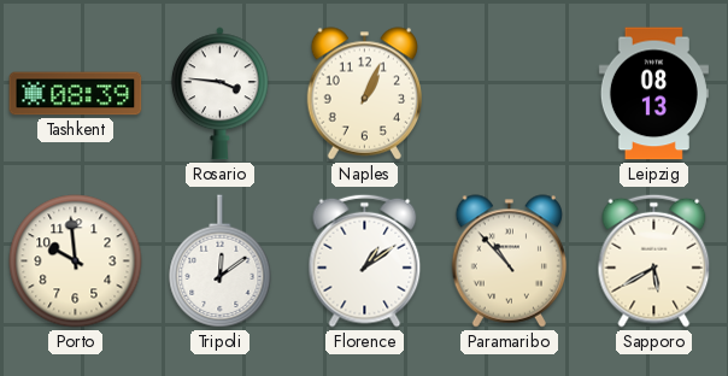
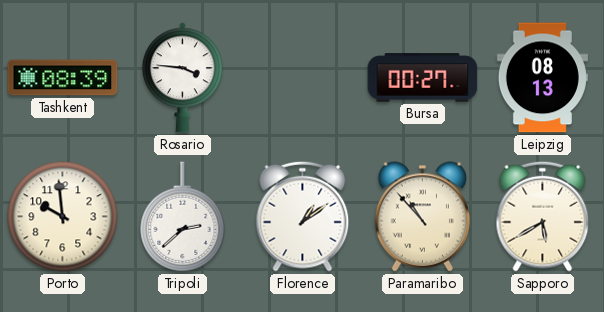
Naples: 1:04 -> none
Bursa: none -> 00:27
Tripoli: 12:09 -> 2:38
